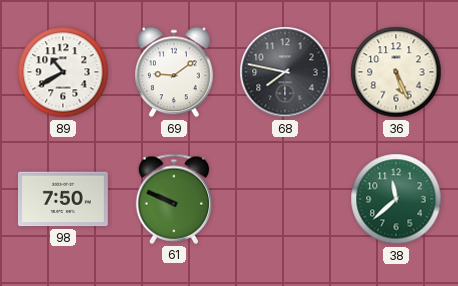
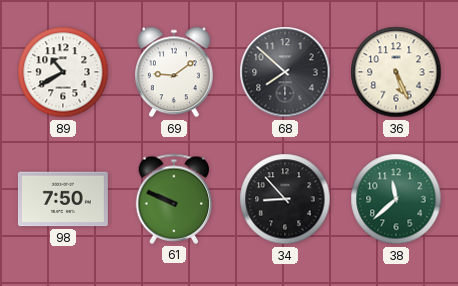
68: 7:47 -> 7:52
34: none -> 8:53
